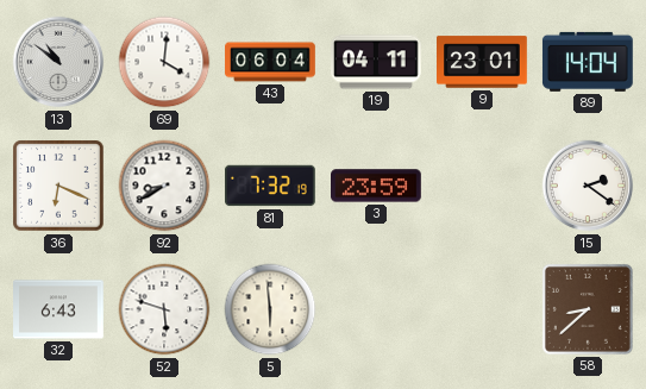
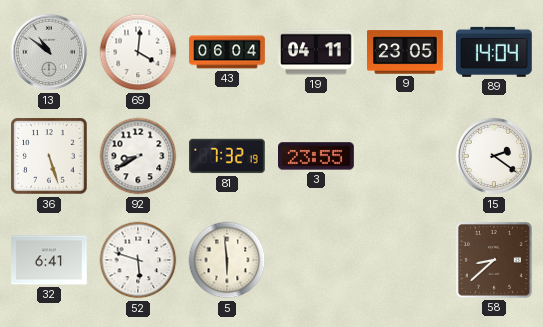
9: 23:01 -> 23:05
36: 6:19 -> 5:27
3: 23:59 -> 23:55
32: 6:43 -> 6:41
